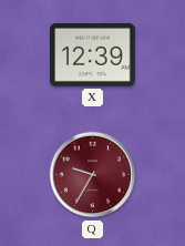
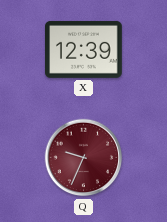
Q: 9:35 -> 9:34
